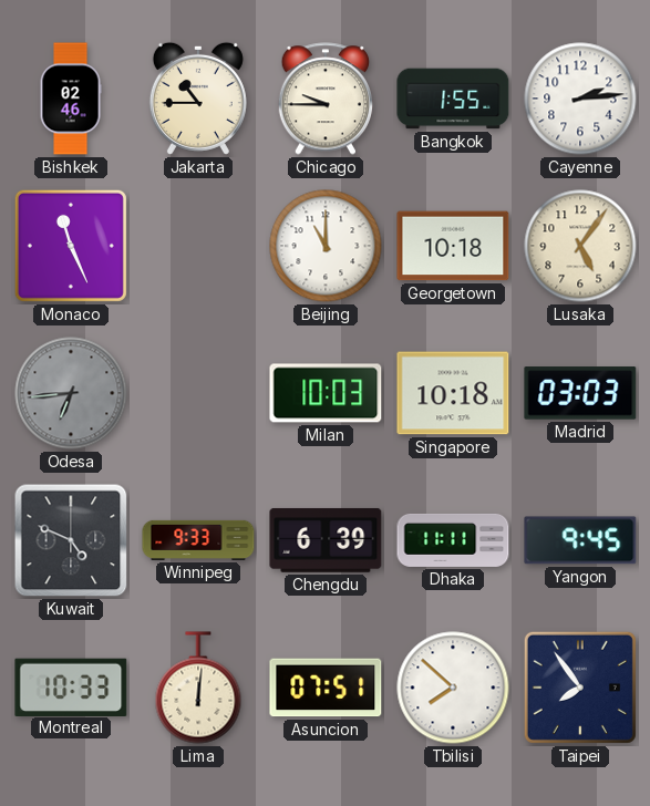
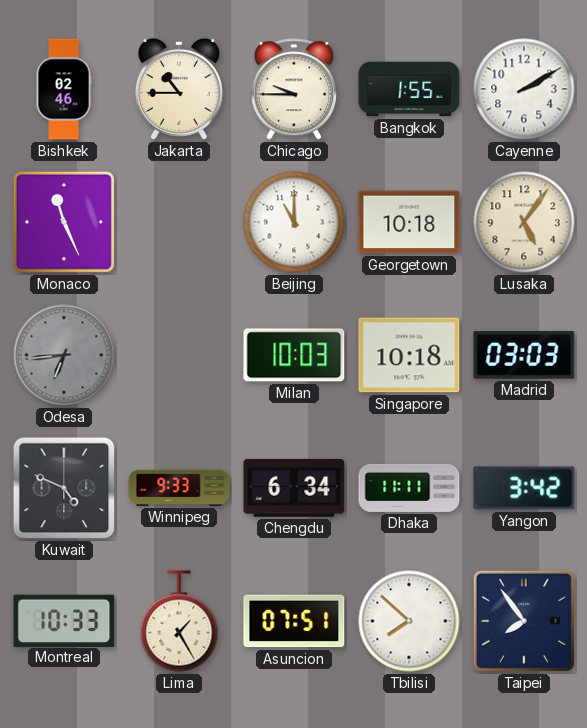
Cayenne: 2:14 -> 2:10
Chengdu: 6:39 -> 6:34
Yangon: 9:45 -> 3:42
Lima: 12:01 -> 1:25
